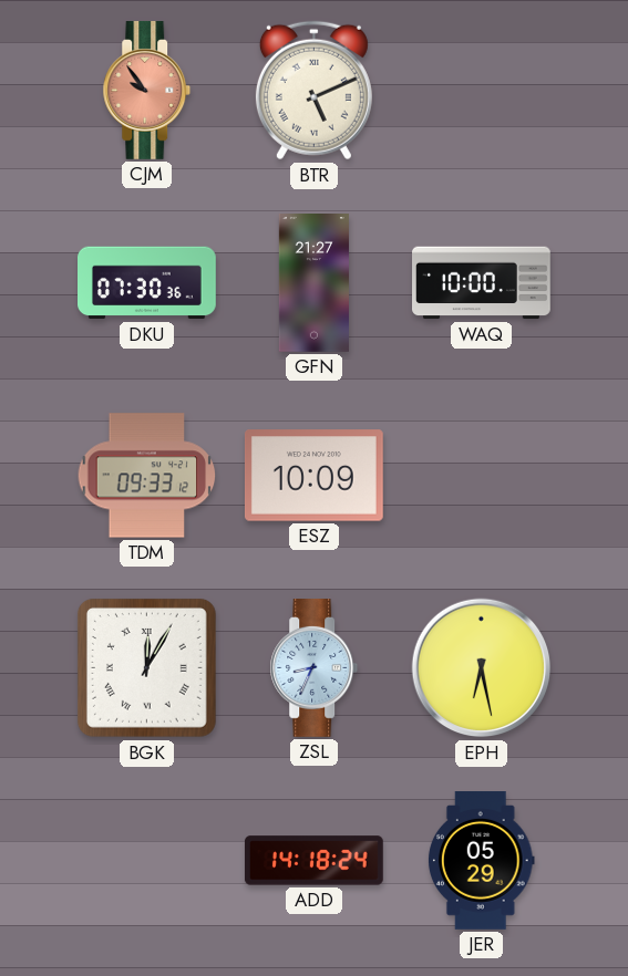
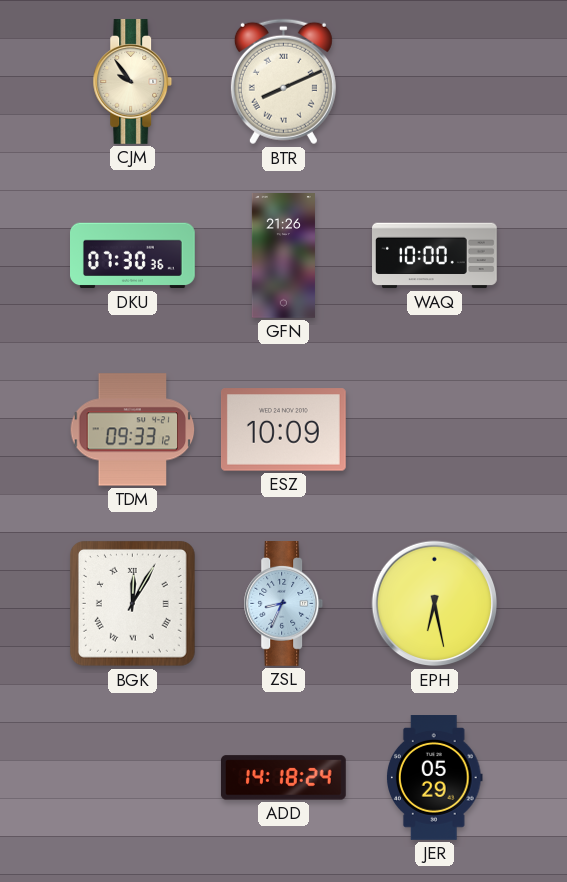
CJM dial: salmon -> cream
BTR: 5:11 -> 8:11
GFN: 21:27 -> 21:26
